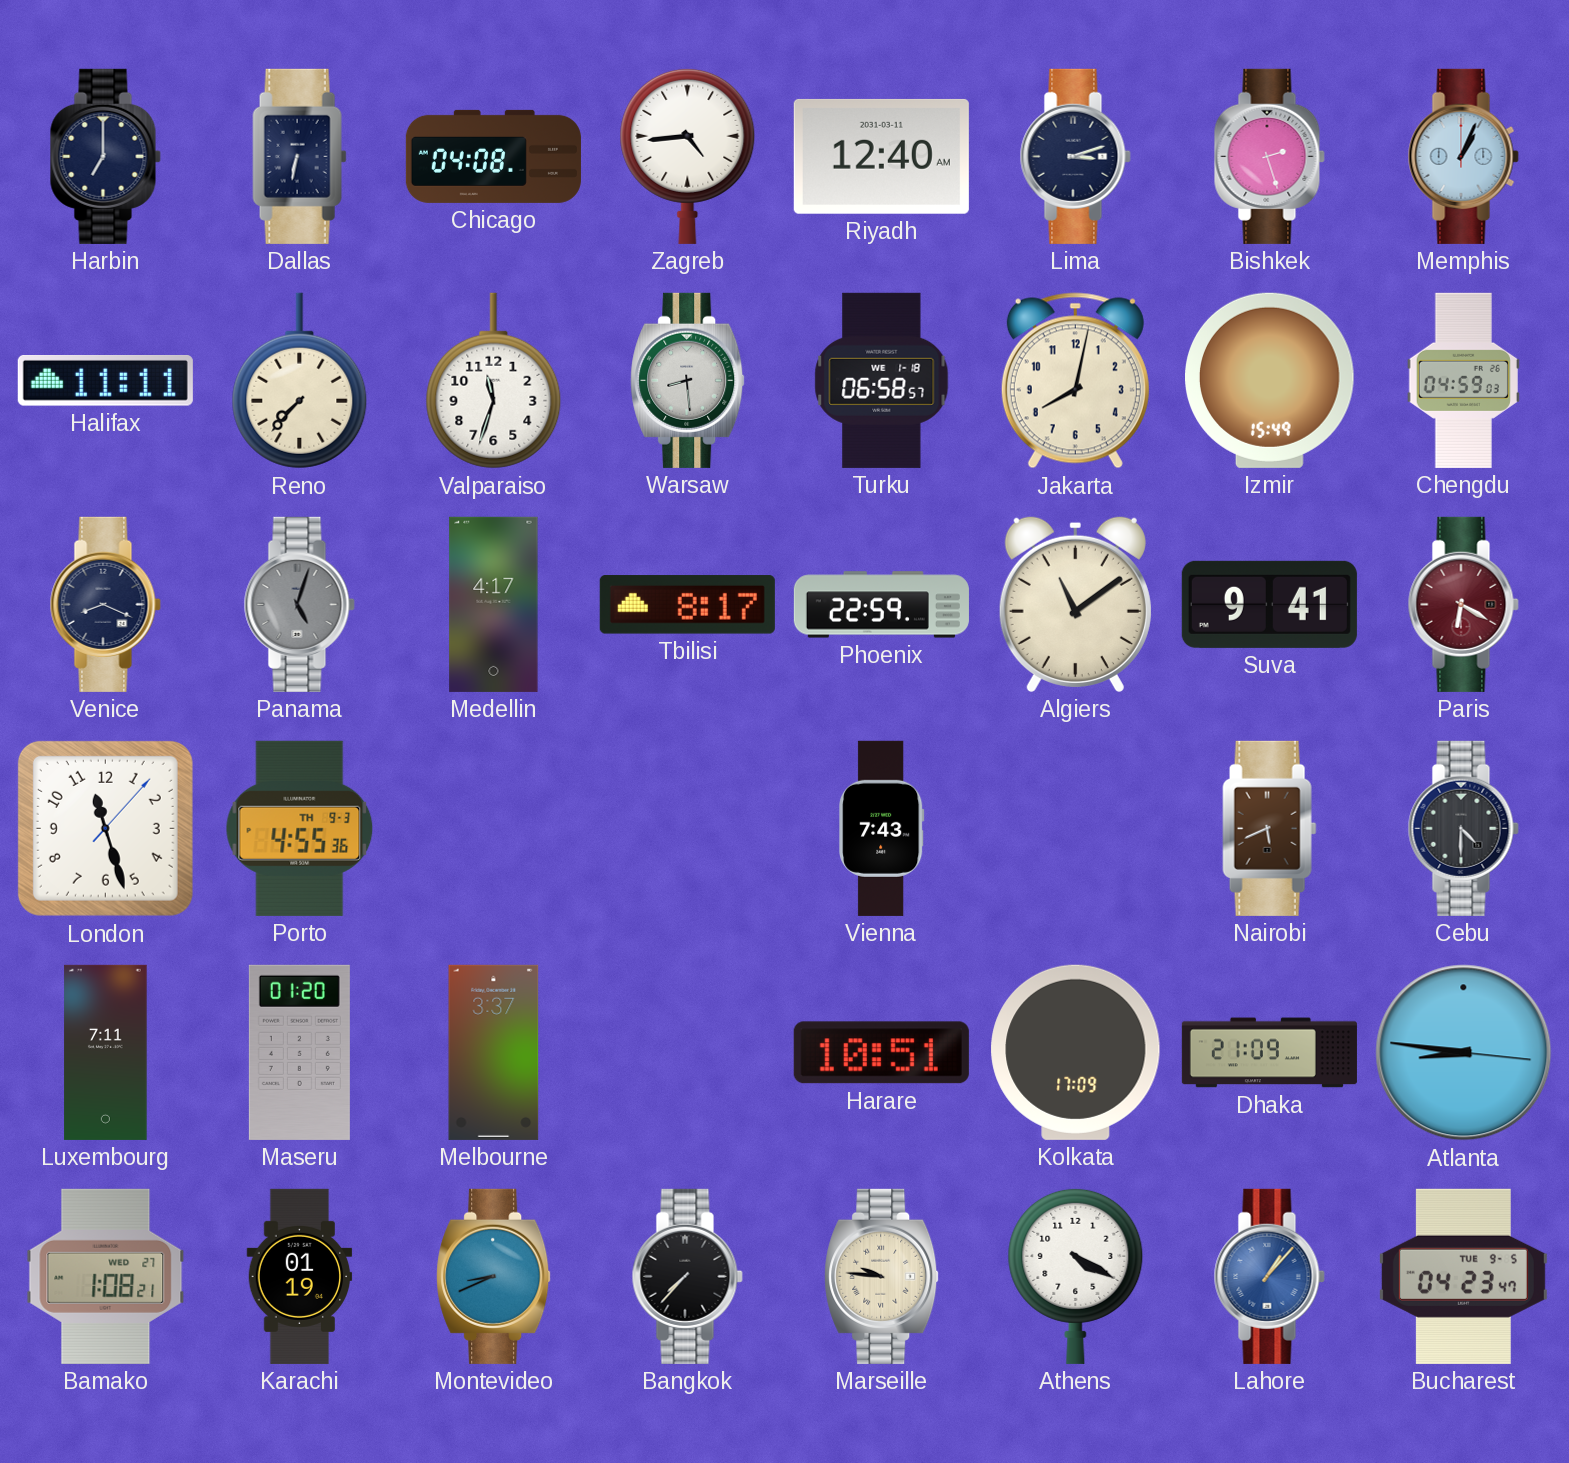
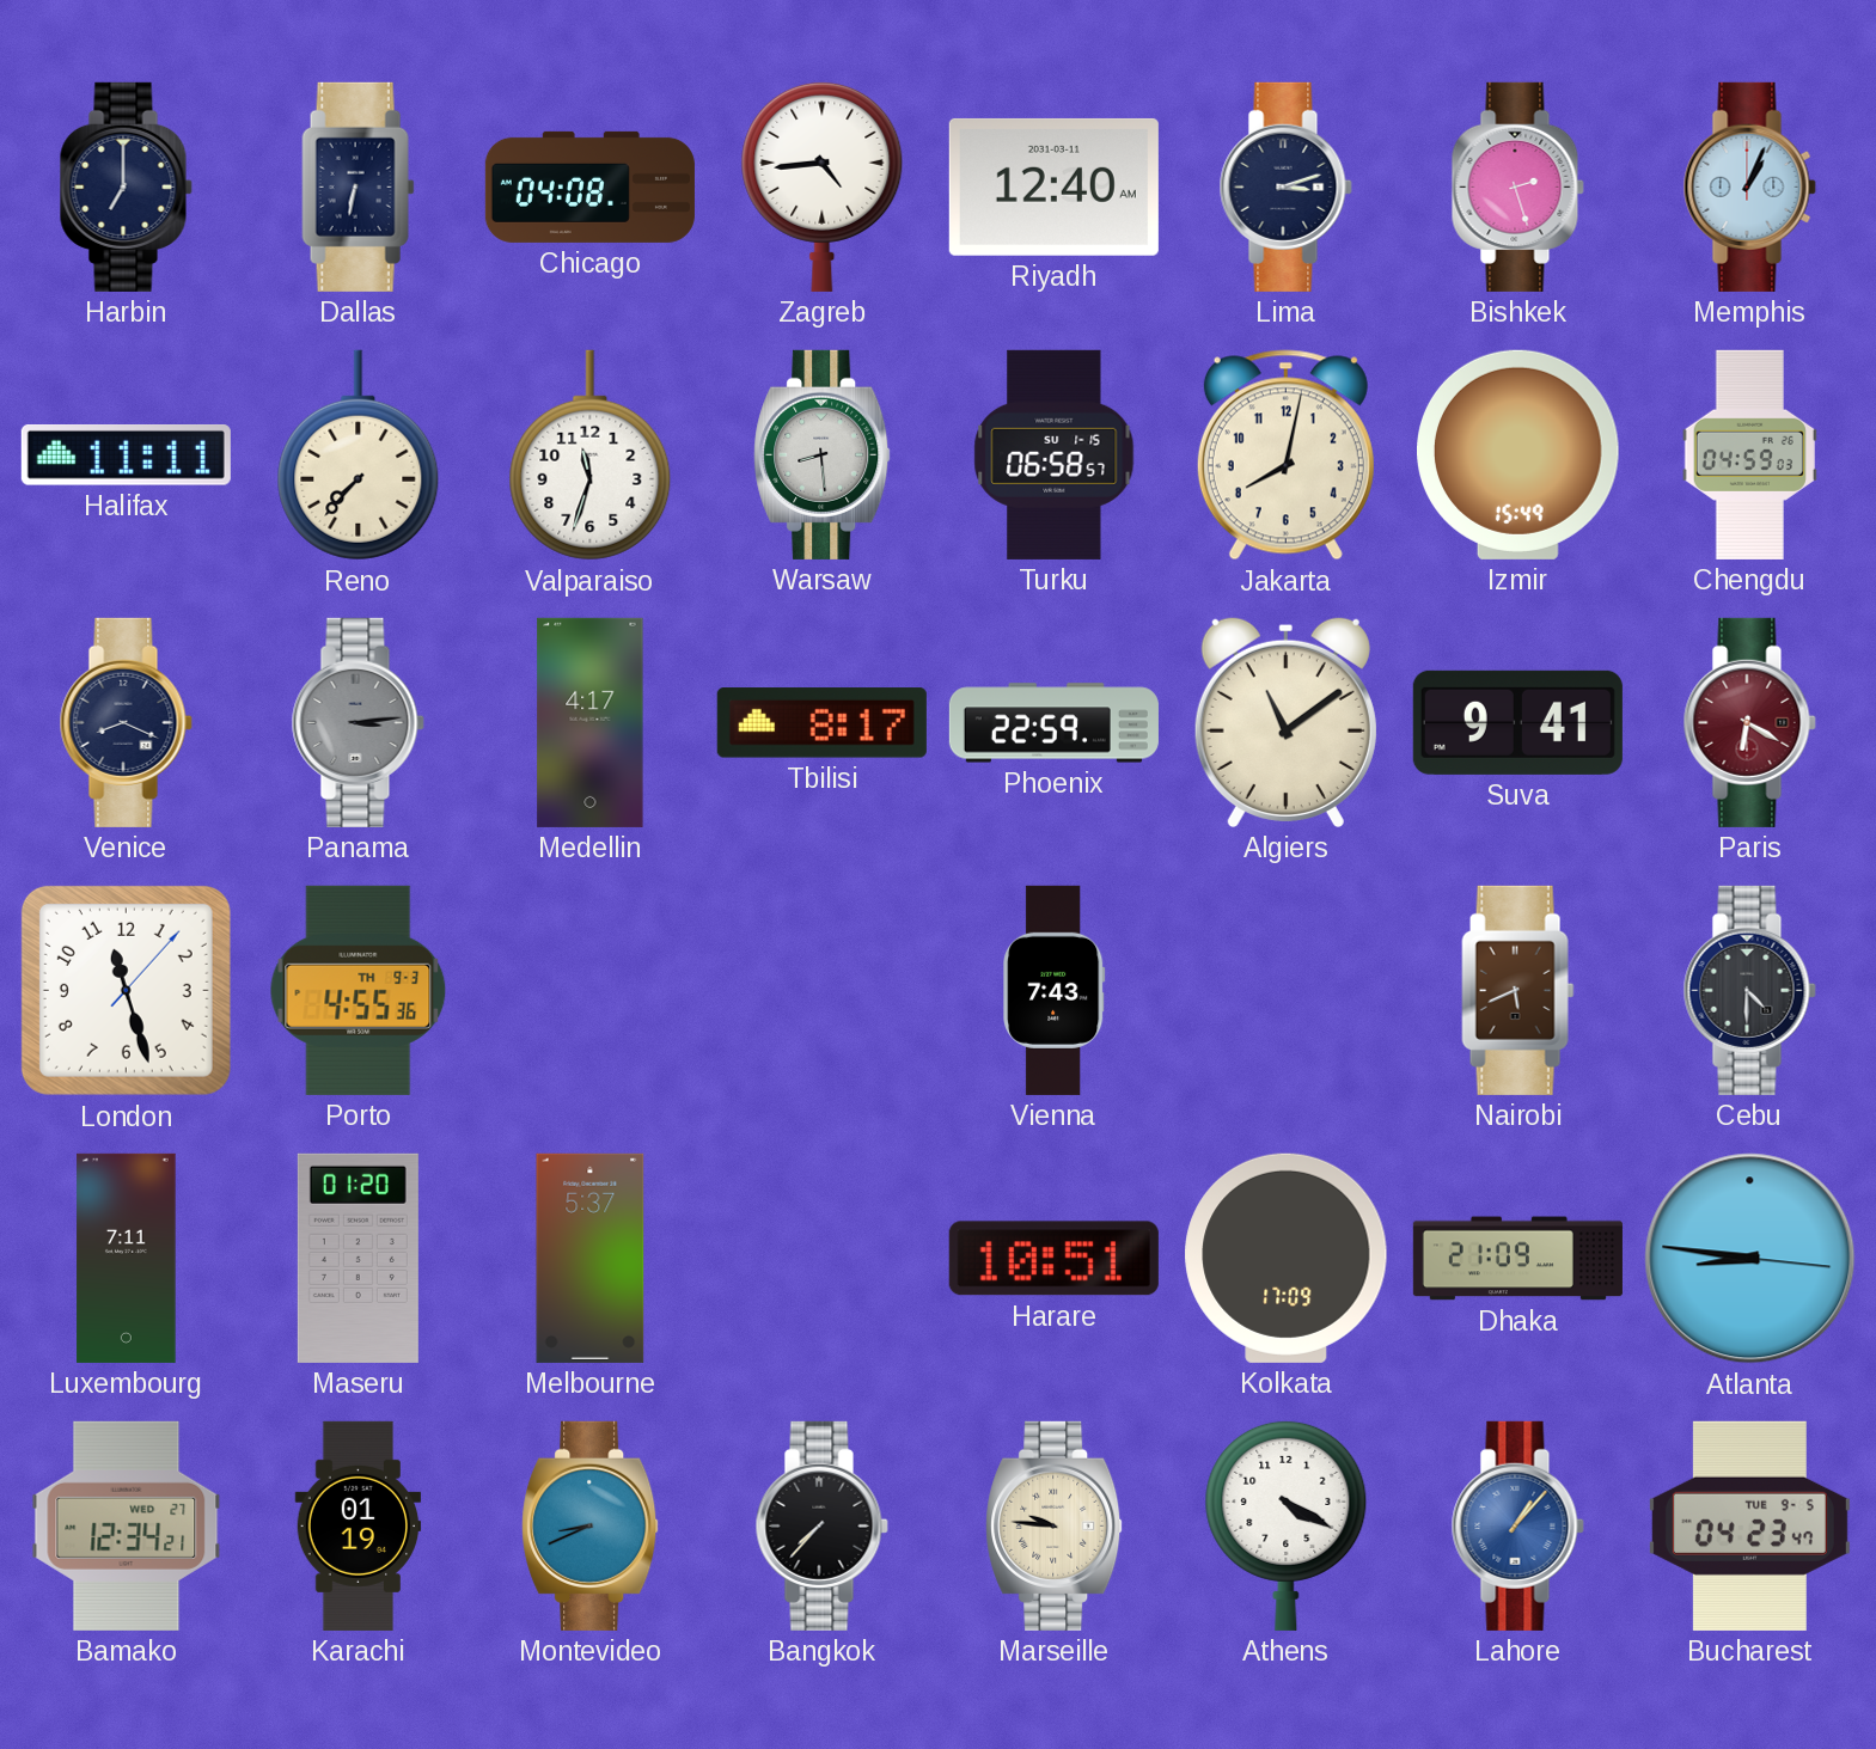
Turku date: WE 1-18 -> SU 1-15
Panama: 5:03 -> 3:14
Melbourne: 3:37 -> 5:37
Bamako: 1:08 -> 12:34
